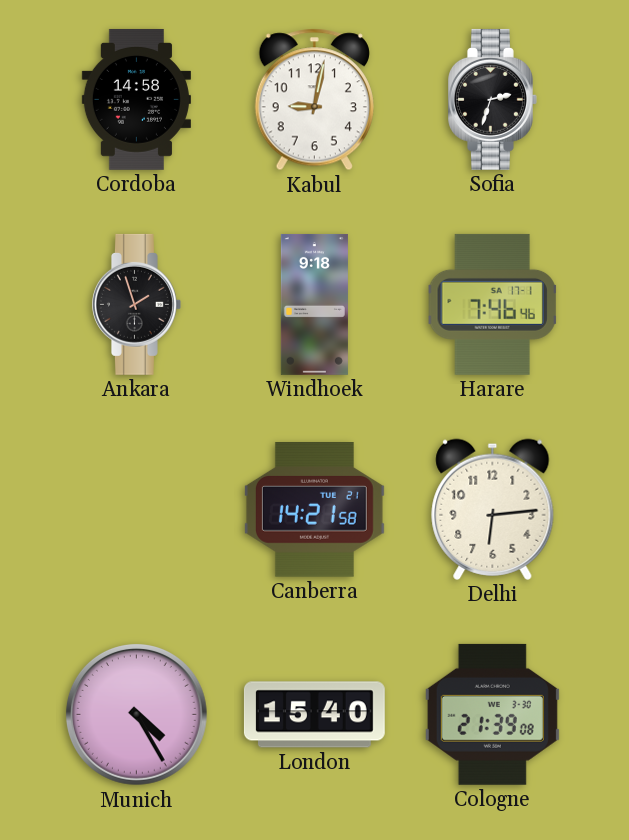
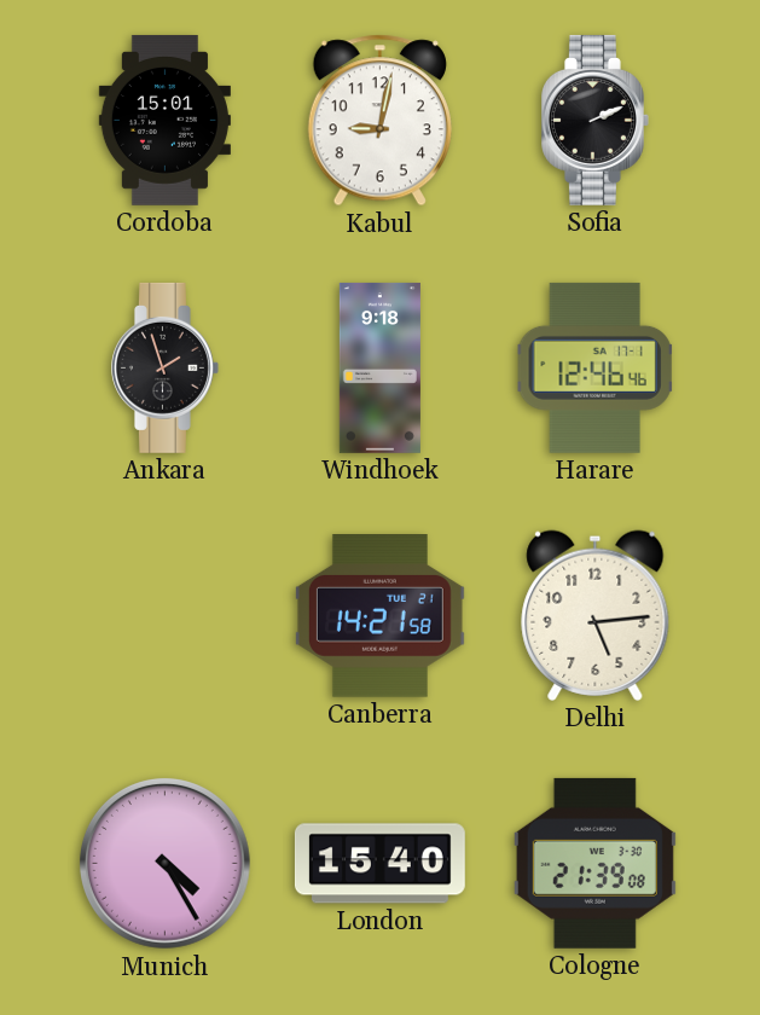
Cordoba: 14:58 -> 15:01
Sofia: 2:33 -> 2:11
Harare: 7:46 -> 12:46
Delhi: 6:14 -> 5:14
